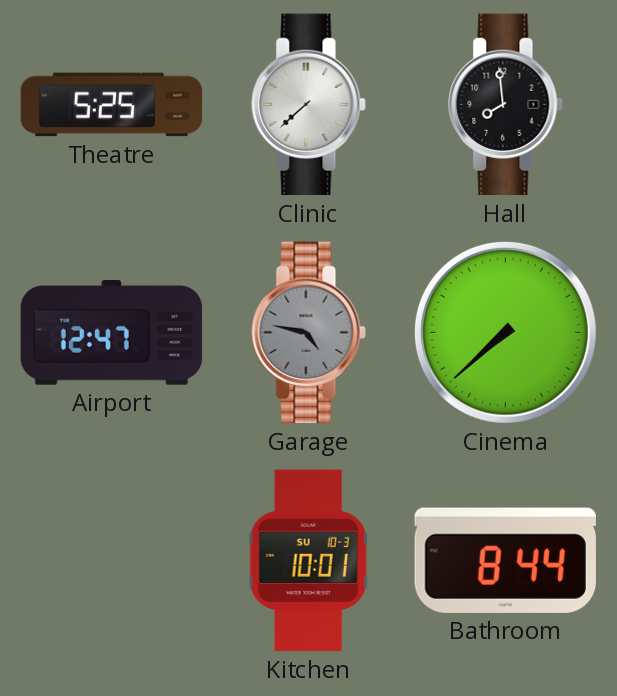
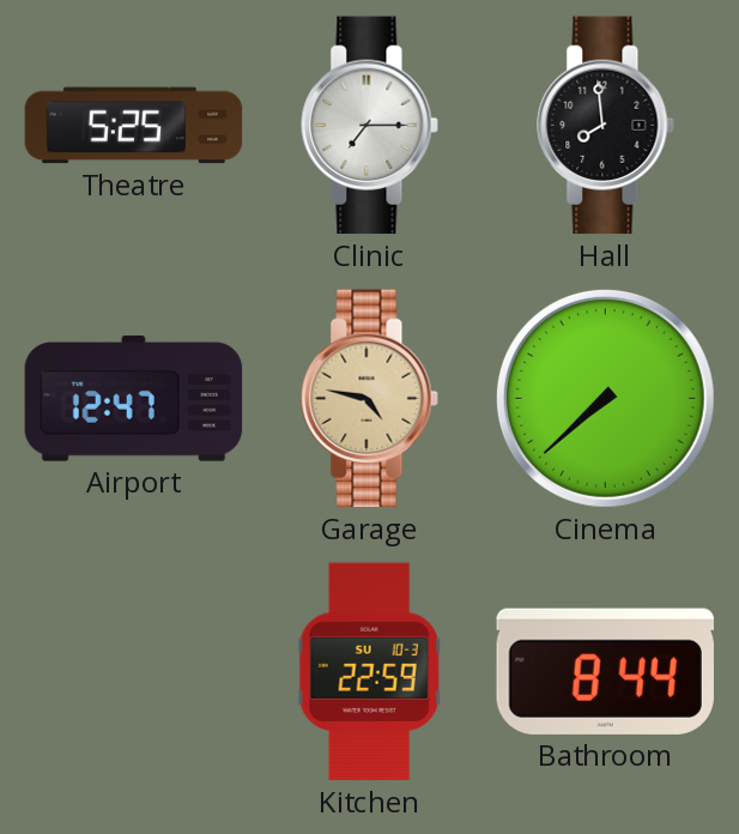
Clinic: 7:38 -> 7:15
Garage dial: grey -> champagne
Kitchen: 10:01 -> 22:59
